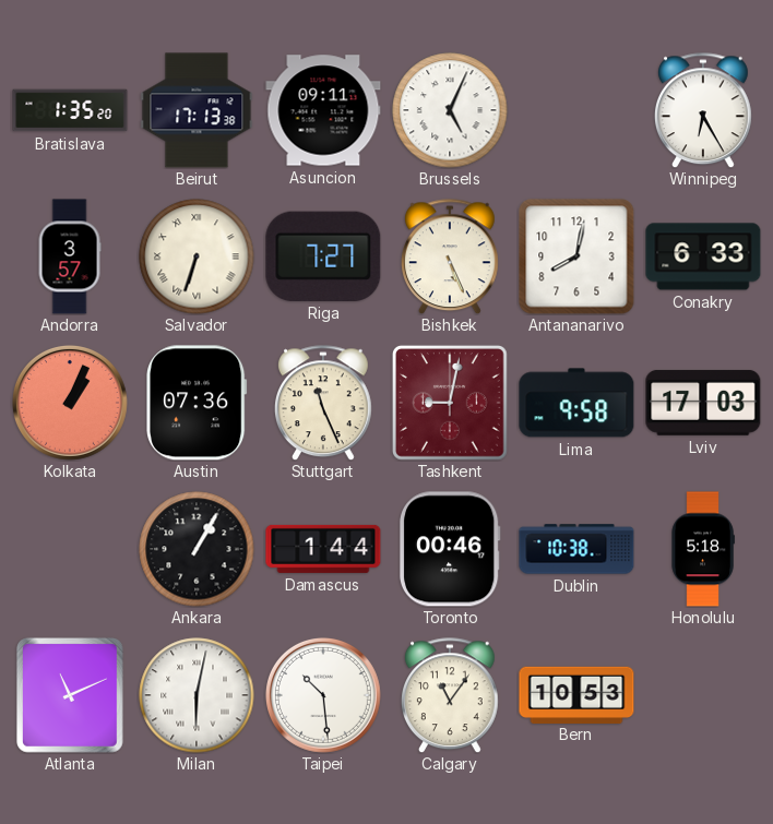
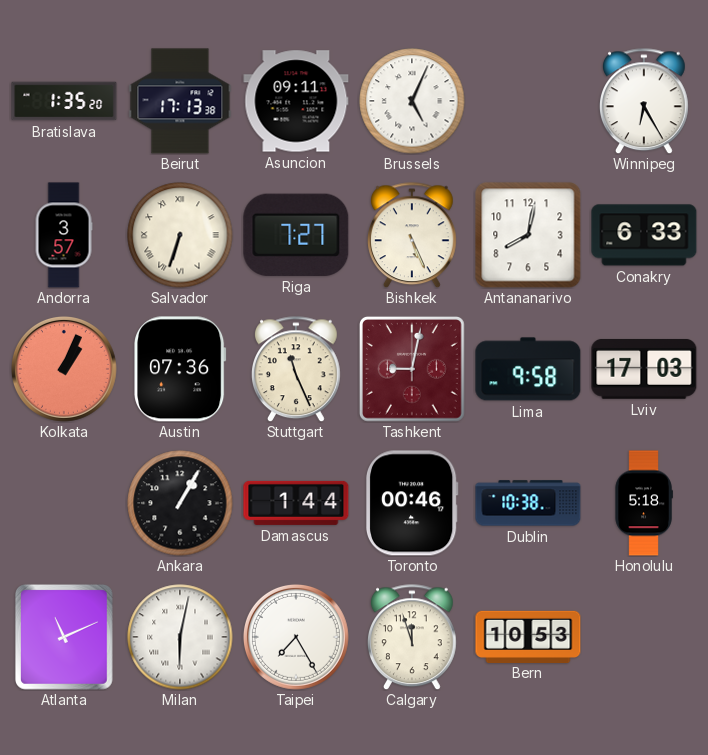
Taipei: 10:29 -> 7:25
Calgary: 11:06 -> 11:57
